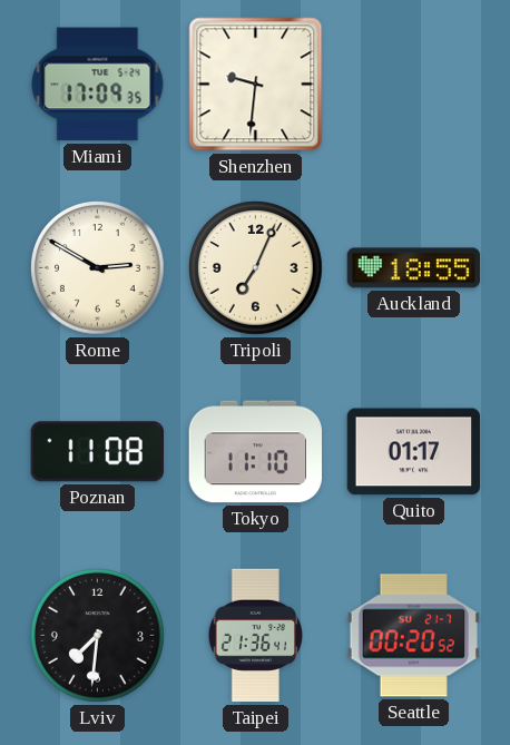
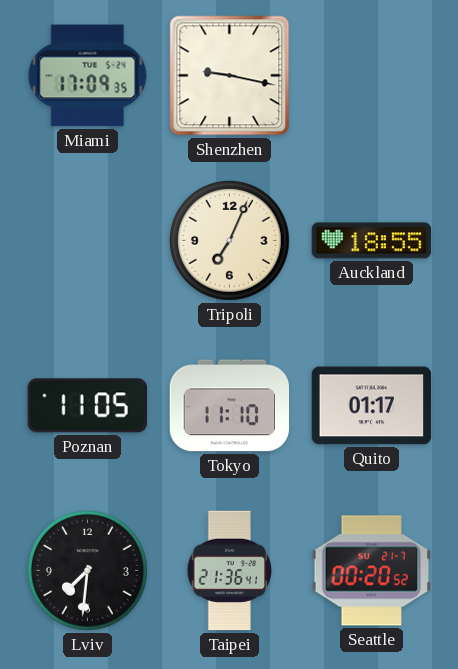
Shenzhen: 9:31 -> 9:17
Rome: 2:50 -> none
Poznan: 11:08 -> 11:05
